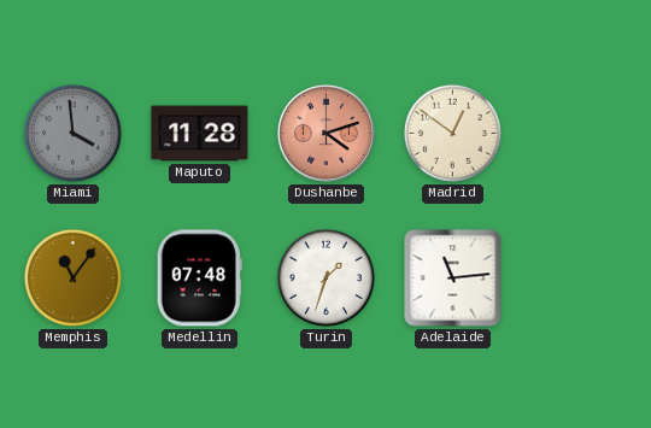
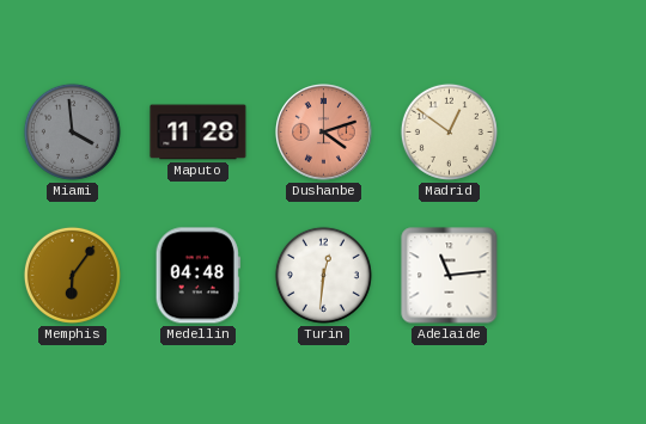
Memphis: 11:06 -> 6:06
Medellin: 07:48 -> 04:48
Turin: 1:33 -> 12:31
